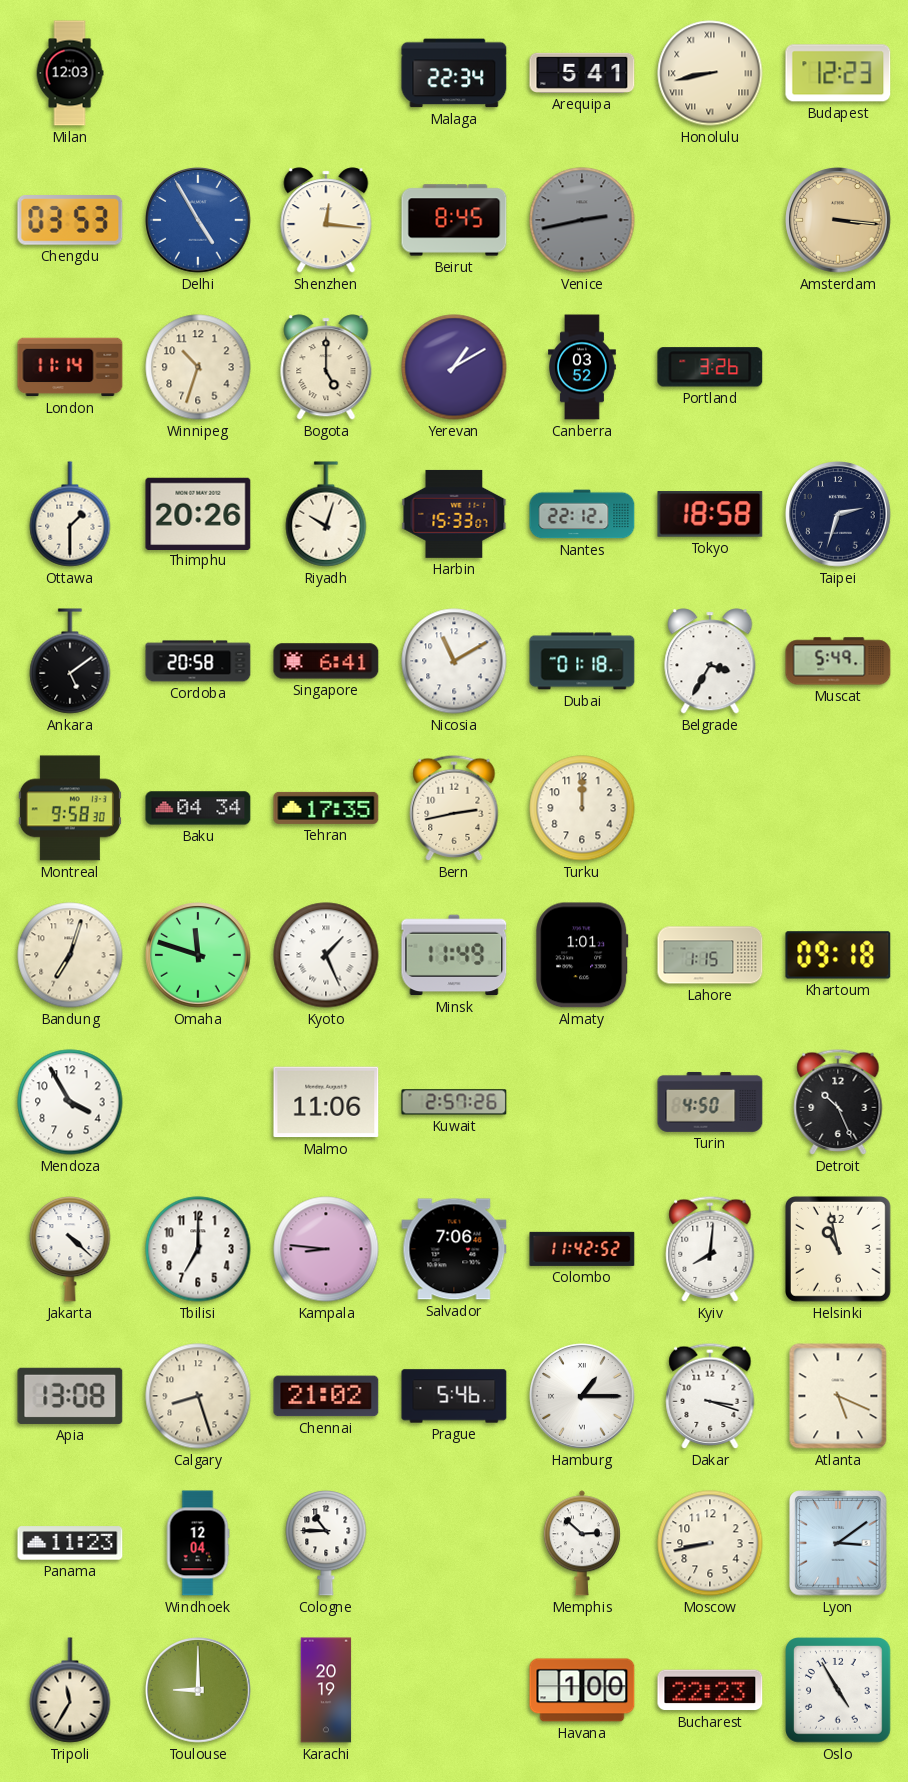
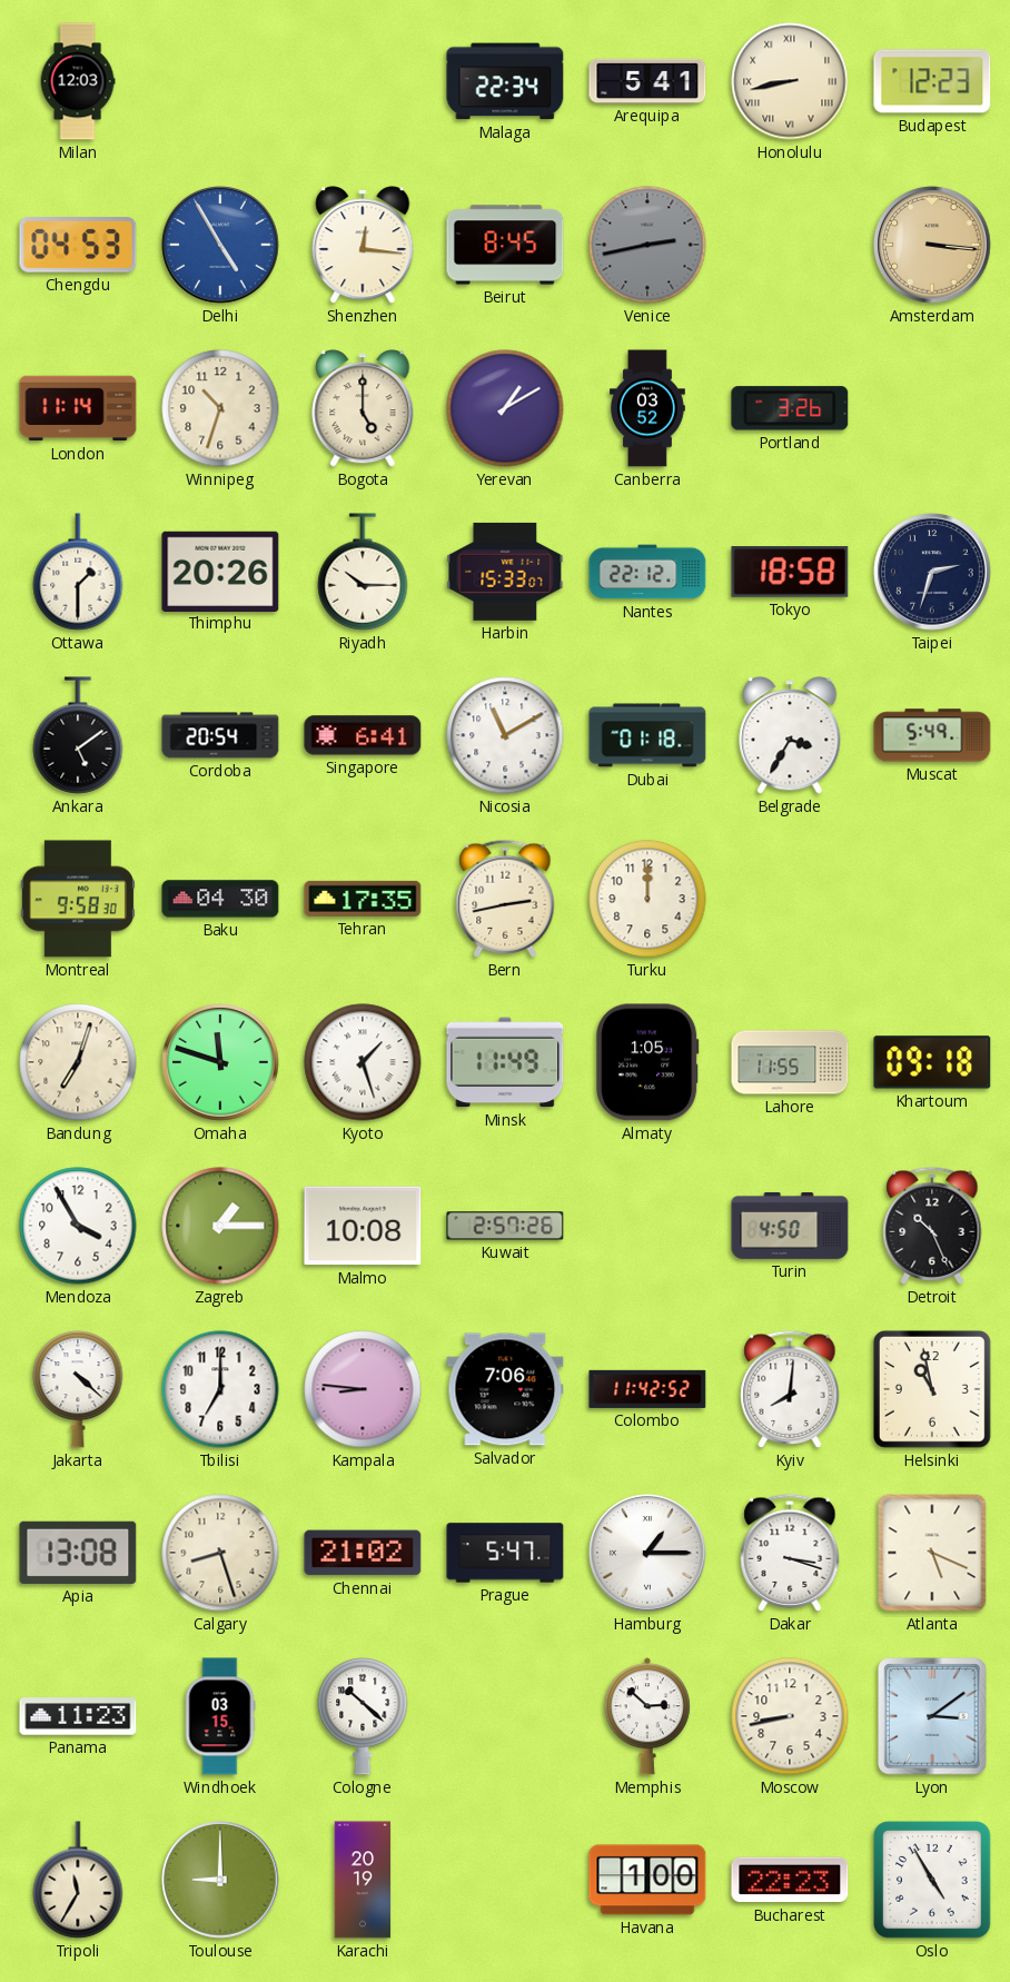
Chengdu: 03:53 -> 04:53
Riyadh: 10:03 -> 10:15
Cordoba: 20:58 -> 20:54
Baku: 04:34 -> 04:30
Kyoto: 1:26 -> 1:27
Almaty: 1:01 -> 1:05
Lahore: 1:15 -> 11:55
Zagreb: none -> 1:15
Malmo: 11:06 -> 10:08
Prague: 5:46 -> 5:47
Windhoek: 12:04 -> 03:15
Cologne: 10:45 -> 10:22
